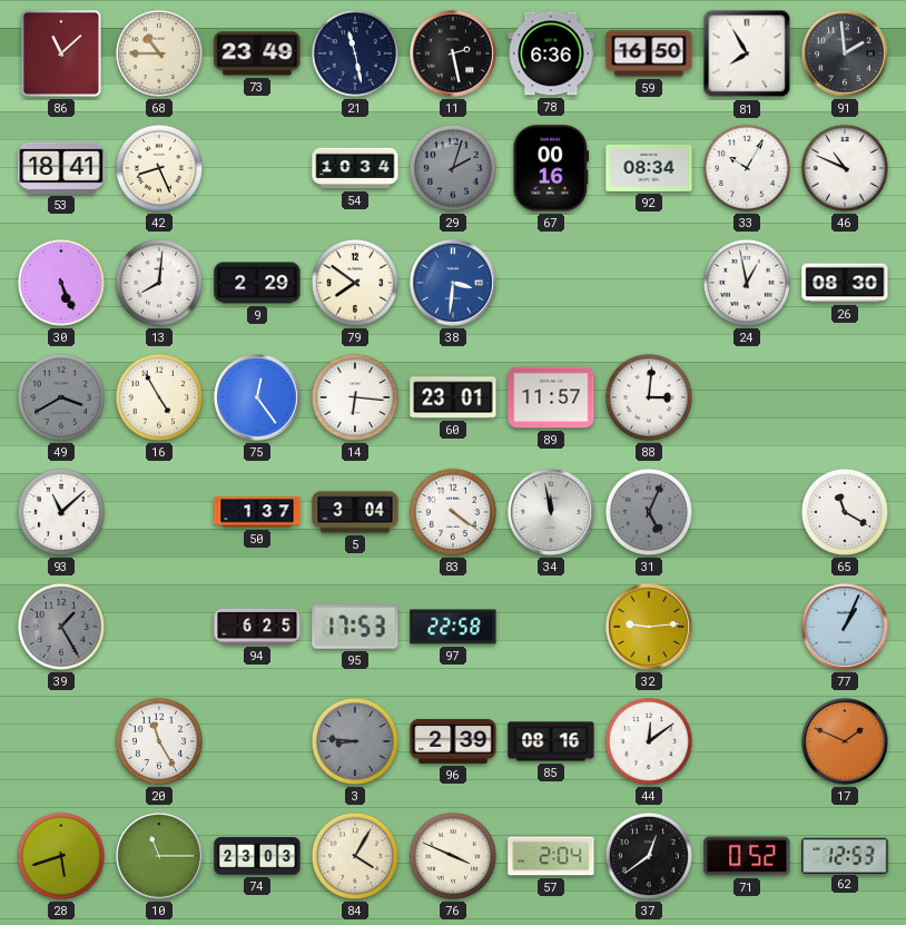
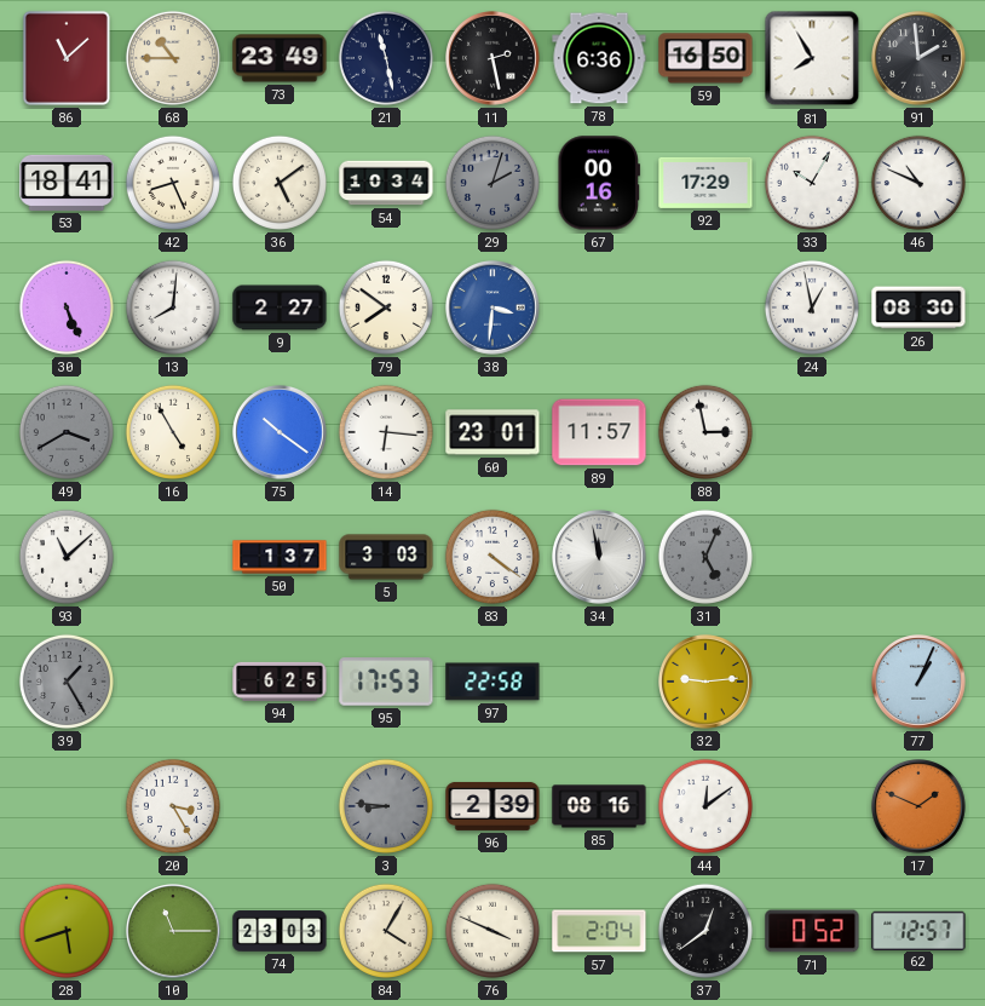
36: none -> 5:09
92: 08:34 -> 17:29
9: 2:29 -> 2:27
75: 12:24 -> 10:21
88: 3:01 -> 2:58
5: 3:04 -> 3:03
65: 11:20 -> none
20: 11:25 -> 3:25
62: 12:53 -> 12:57
